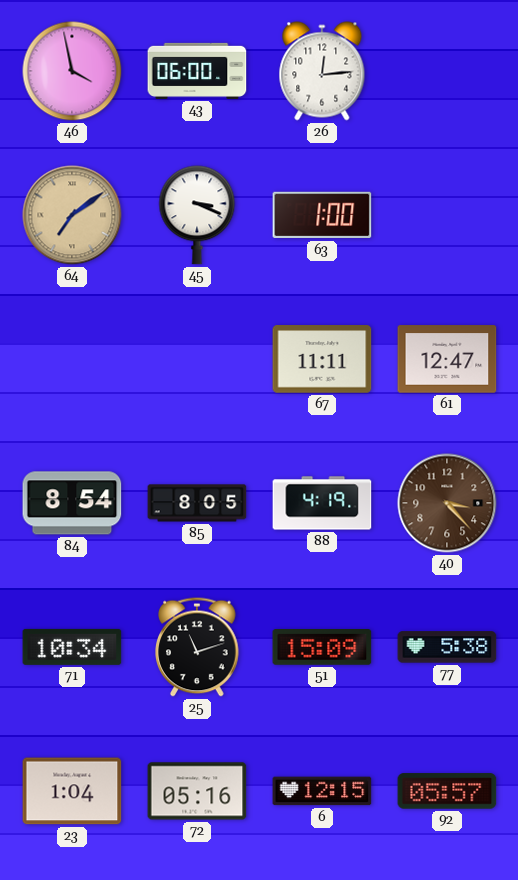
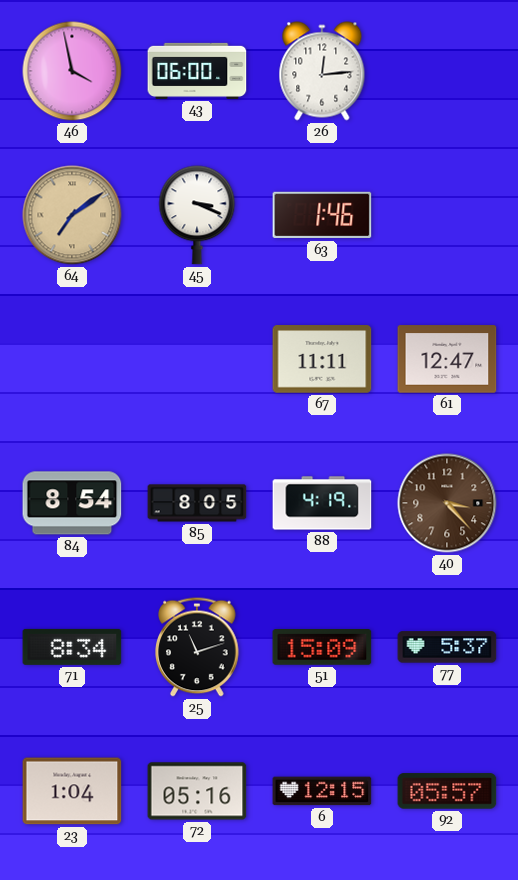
63: 1:00 -> 1:46
71: 10:34 -> 8:34
77: 5:38 -> 5:37
